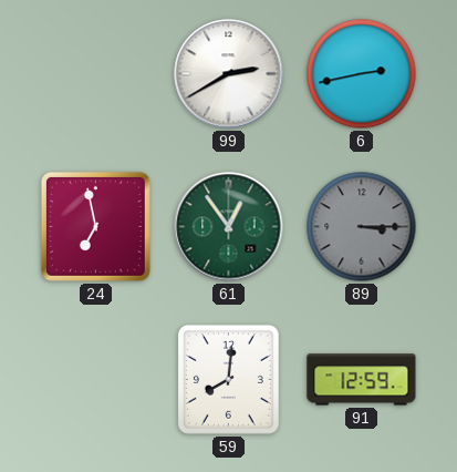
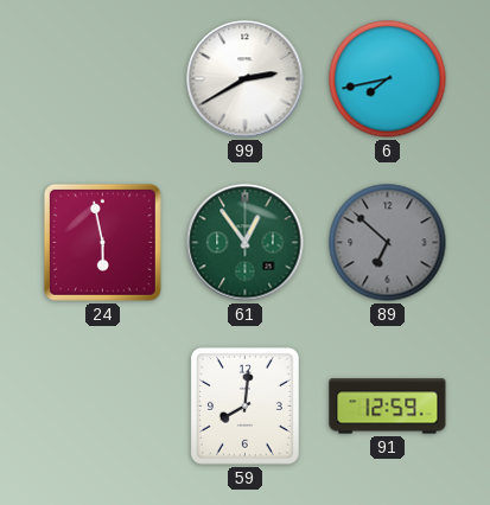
6: 2:43 -> 7:43
24: 6:58 -> 5:58
89: 3:15 -> 6:52
